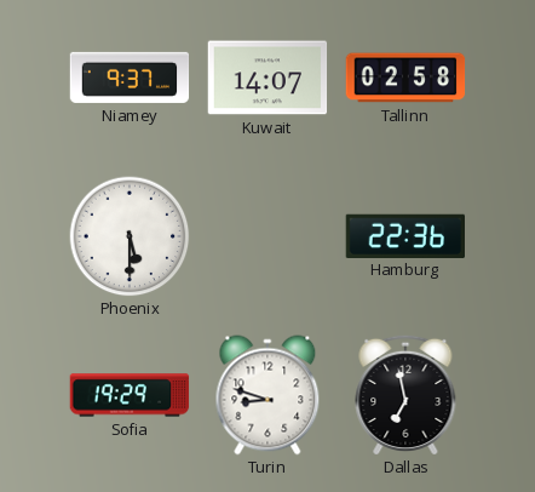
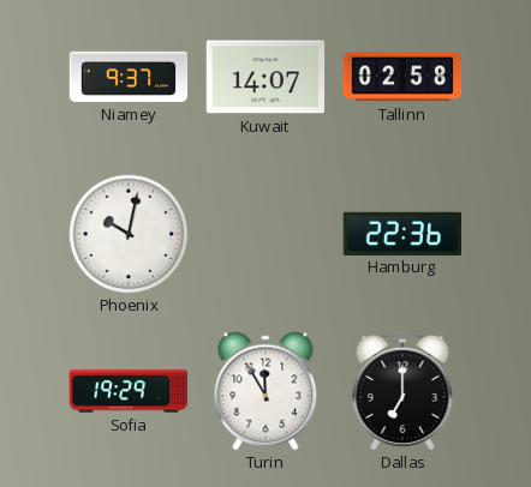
Phoenix: 5:30 -> 10:02
Turin: 8:48 -> 11:55
Dallas: 6:58 -> 7:00
